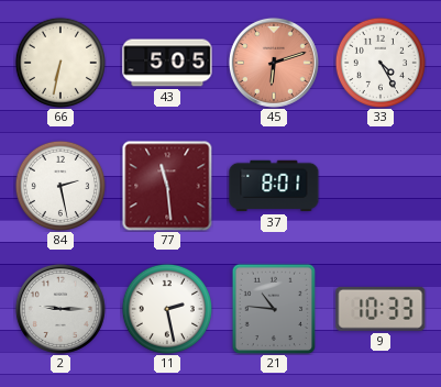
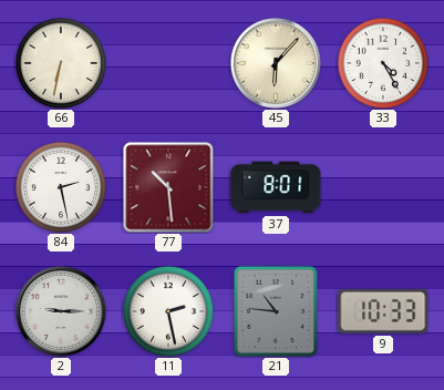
43: 5:05 -> none
45: 6:12 -> 6:07
45 dial: salmon -> cream
77: 11:29 -> 10:29
